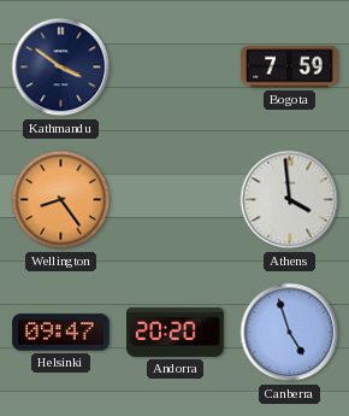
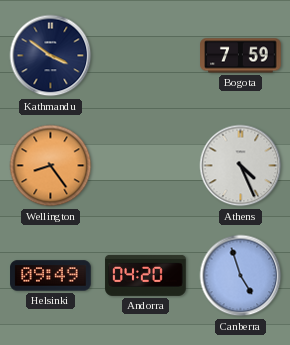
Athens: 3:59 -> 4:26
Helsinki: 09:47 -> 09:49
Andorra: 20:20 -> 04:20
